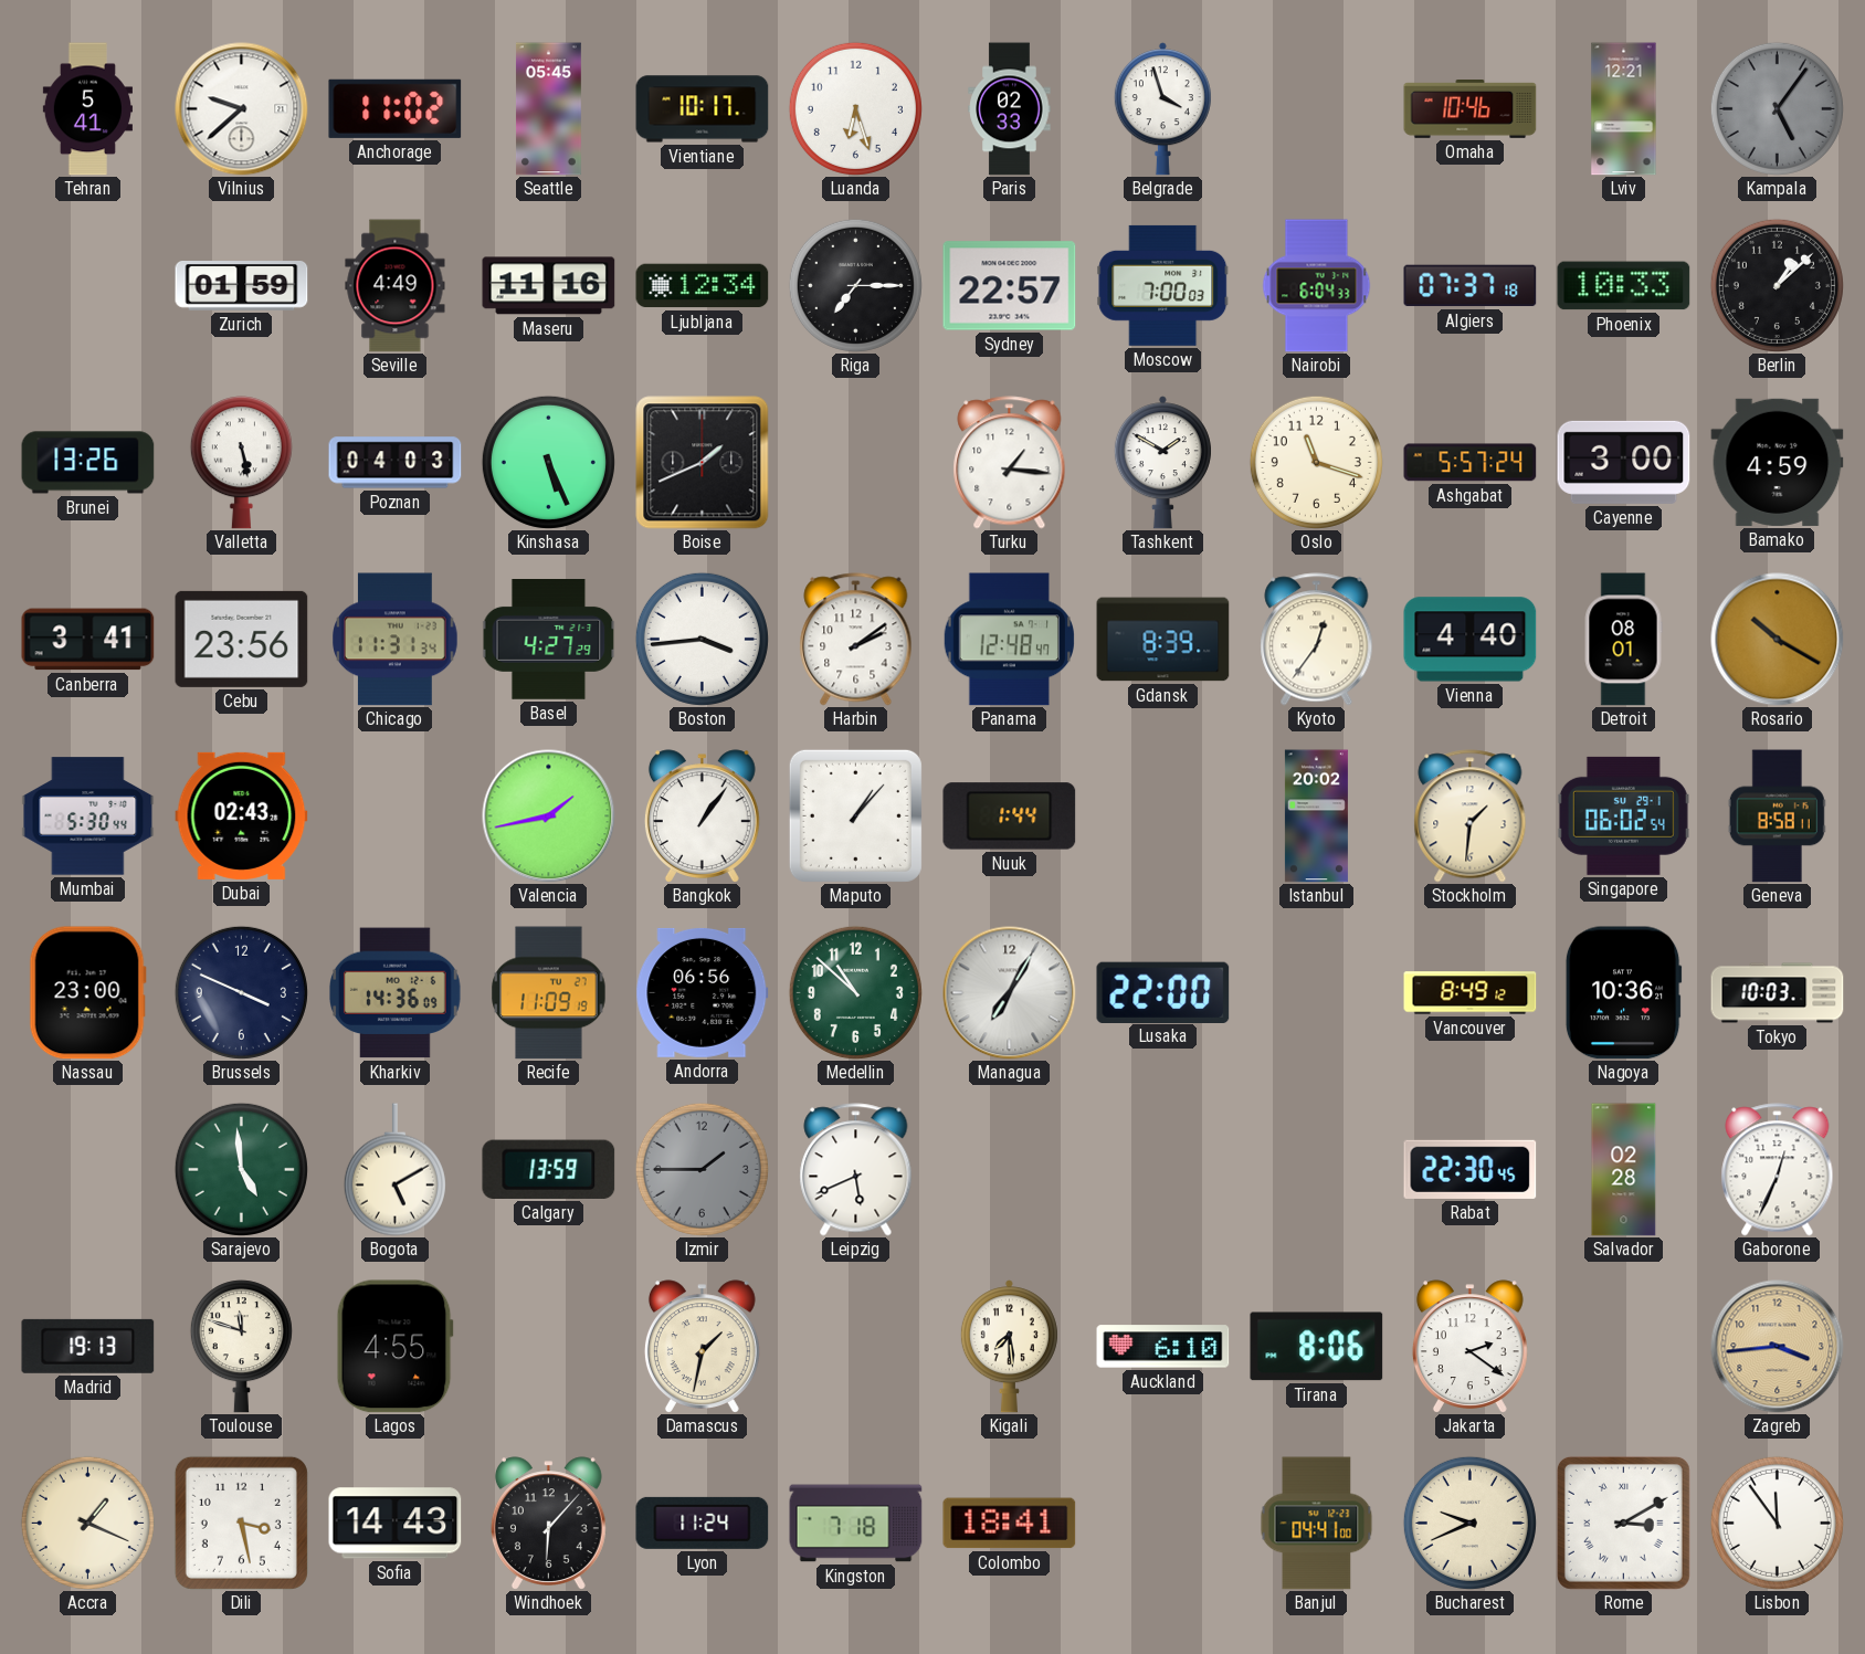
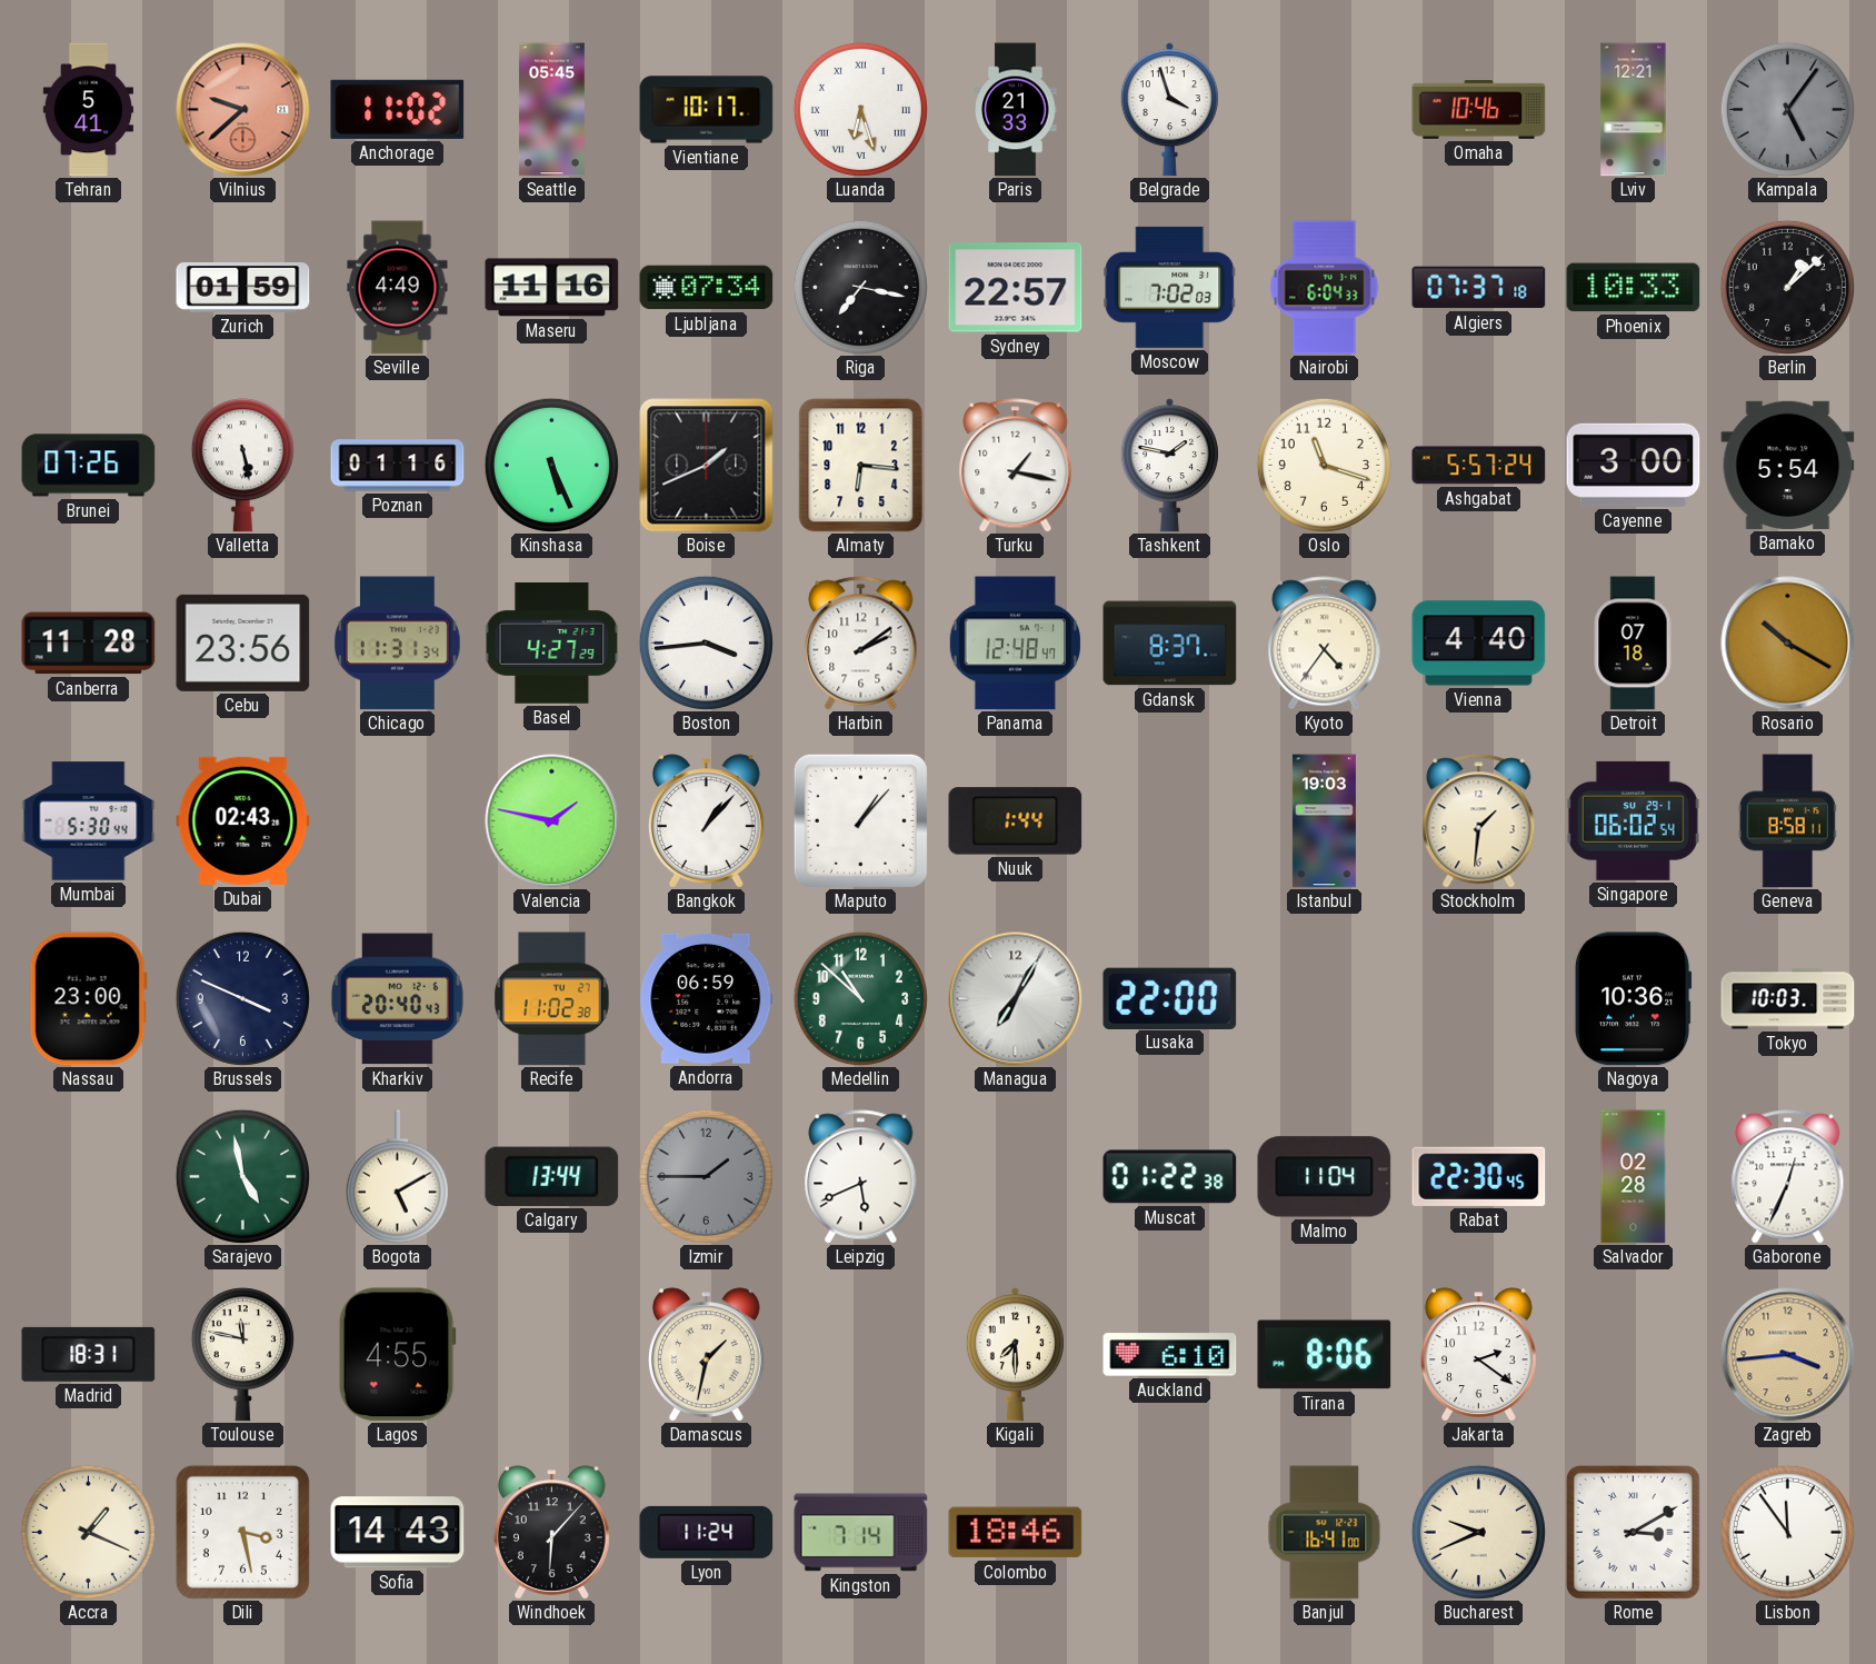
Vilnius dial: white -> salmon
Luanda numerals: Arabic -> Roman
Paris: 02:33 -> 21:33
Ljubljana: 12:34 -> 07:34
Riga: 7:15 -> 7:17
Moscow: 7:00 -> 7:02
Brunei: 13:26 -> 07:26
Poznan: 04:03 -> 01:16
Almaty: none -> 6:16
Turku: 1:16 -> 1:17
Tashkent: 1:50 -> 1:47
Bamako: 4:59 -> 5:54
Canberra: 3:41 -> 11:28
Gdansk: 8:39 -> 8:37
Kyoto: 12:36 -> 4:36
Detroit: 08:01 -> 07:18
Valencia: 1:43 -> 1:47
Bangkok: 1:06 -> 1:07
Istanbul: 20:02 -> 19:03
Kharkiv: 14:36 -> 20:40
Recife: 11:09 -> 11:02
Andorra: 06:56 -> 06:59
Vancouver: 8:49 -> none
Sarajevo: 4:59 -> 4:58
Calgary: 13:59 -> 13:44
Muscat: none -> 01:22
Malmo: none -> 11:04
Madrid: 19:13 -> 18:31
Toulouse: 11:48 -> 11:47
Kigali: 7:29 -> 7:30
Kingston: 7:18 -> 7:14
Colombo: 18:41 -> 18:46
Banjul: 04:41 -> 16:41
